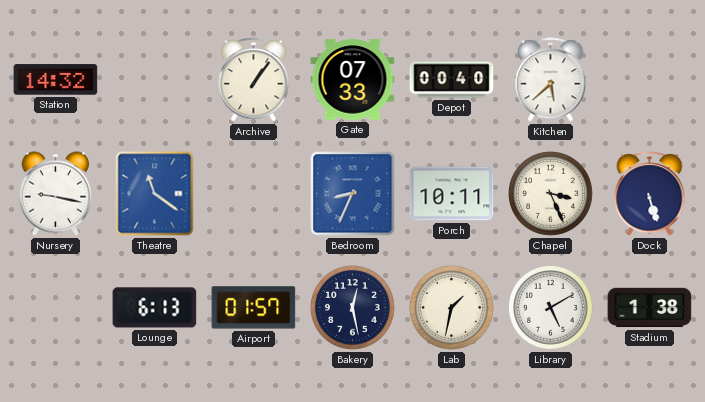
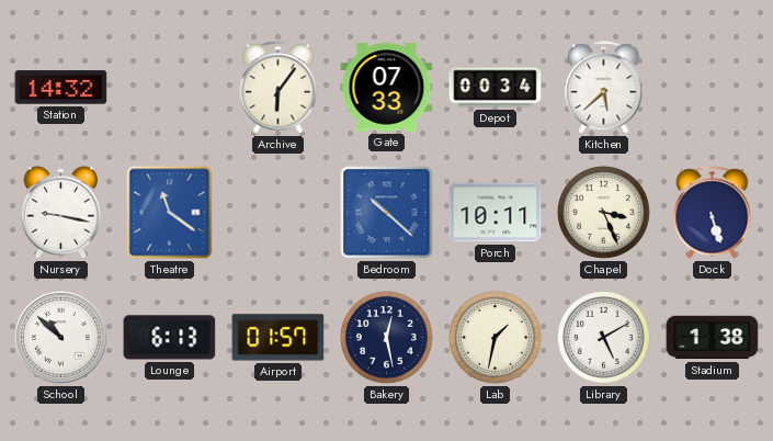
Archive: 1:06 -> 6:06
Depot: 00:40 -> 00:34
Bedroom: 8:34 -> 10:22
School: none -> 10:52
